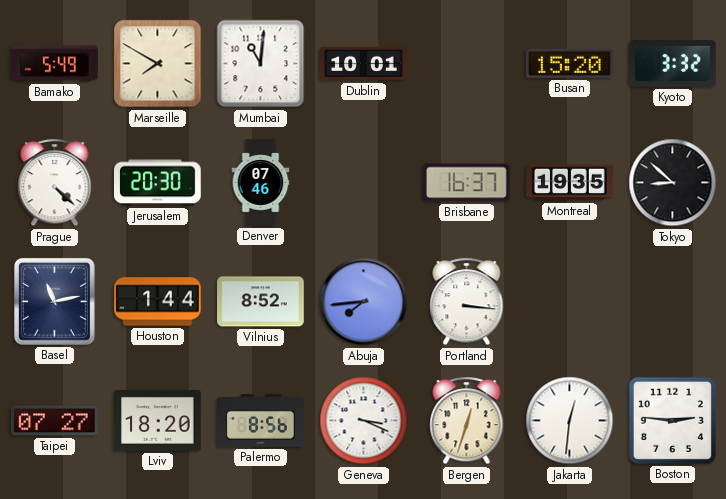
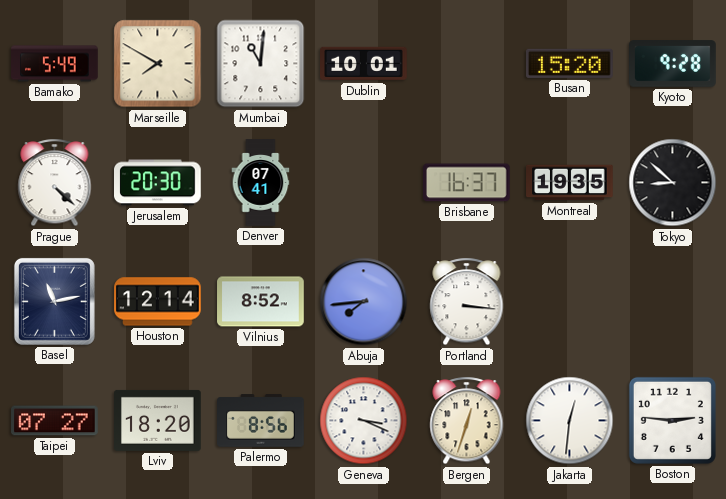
Kyoto: 3:32 -> 9:28
Denver: 07:46 -> 07:41
Houston: 1:44 -> 12:14
